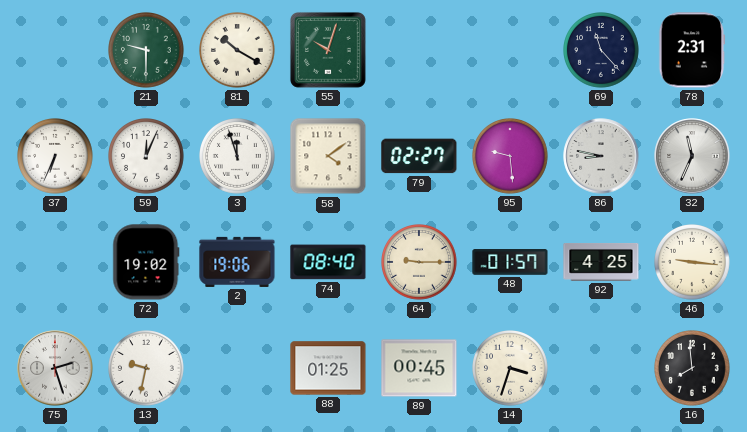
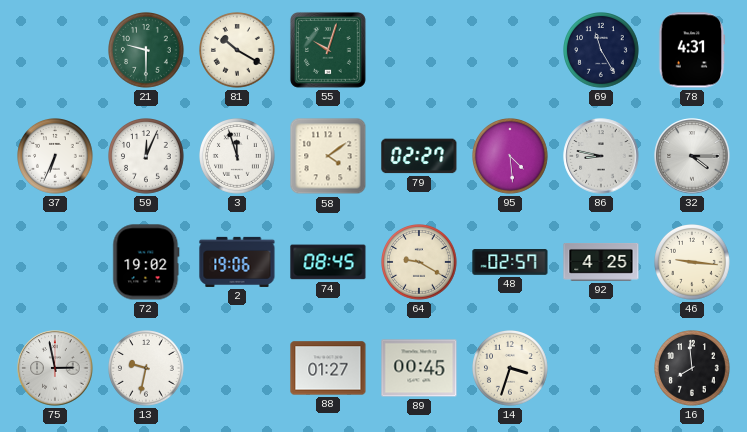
69: 11:23 -> 11:25
78: 2:31 -> 4:31
95: 9:29 -> 4:29
32: 11:34 -> 4:15
74: 08:40 -> 08:45
64: 9:15 -> 9:20
48: 01:57 -> 02:57
75: 2:27 -> 2:58
88: 01:25 -> 01:27
